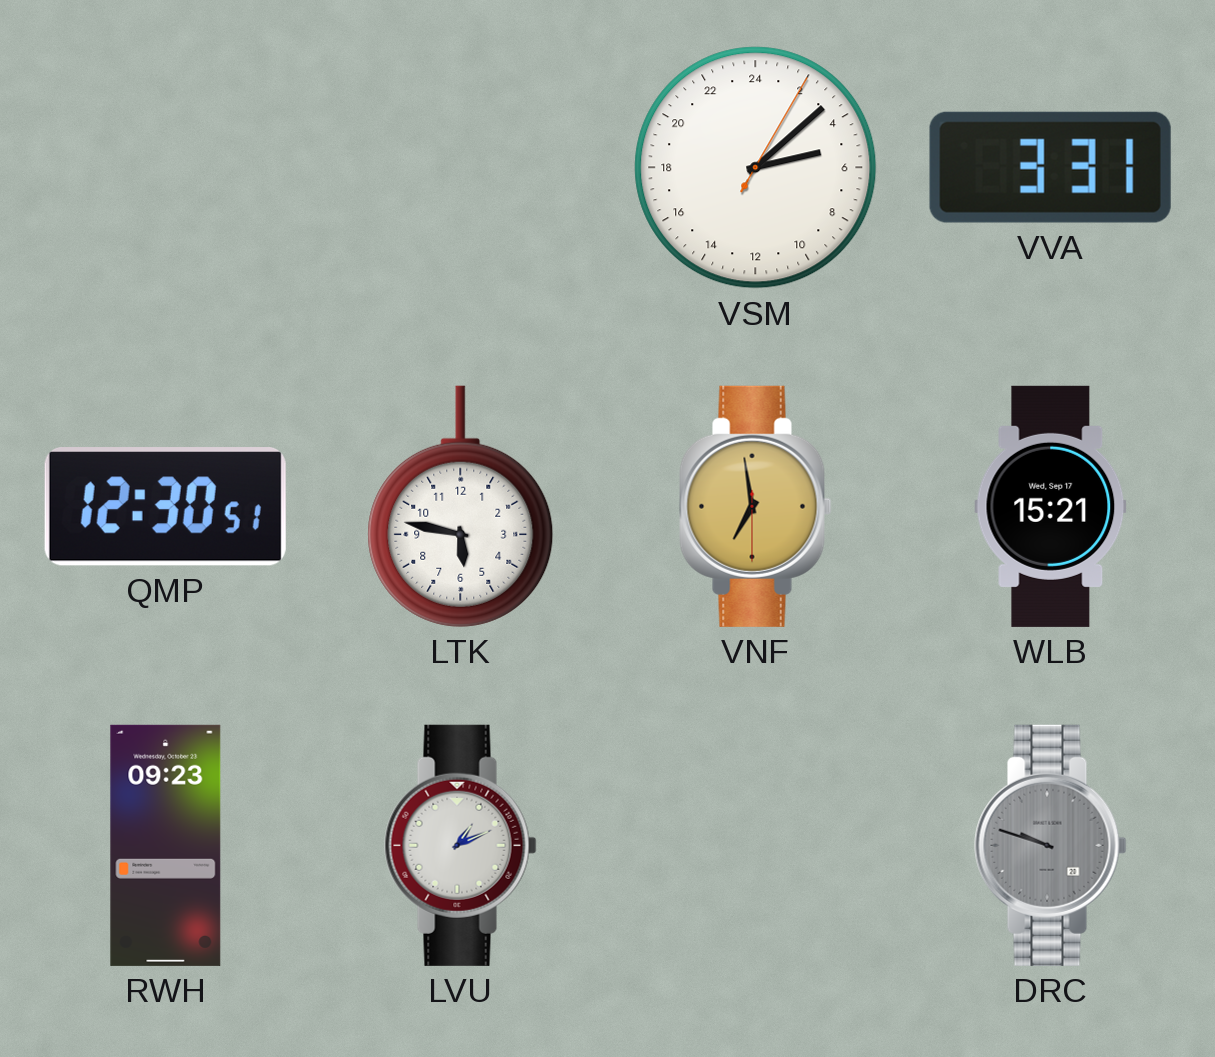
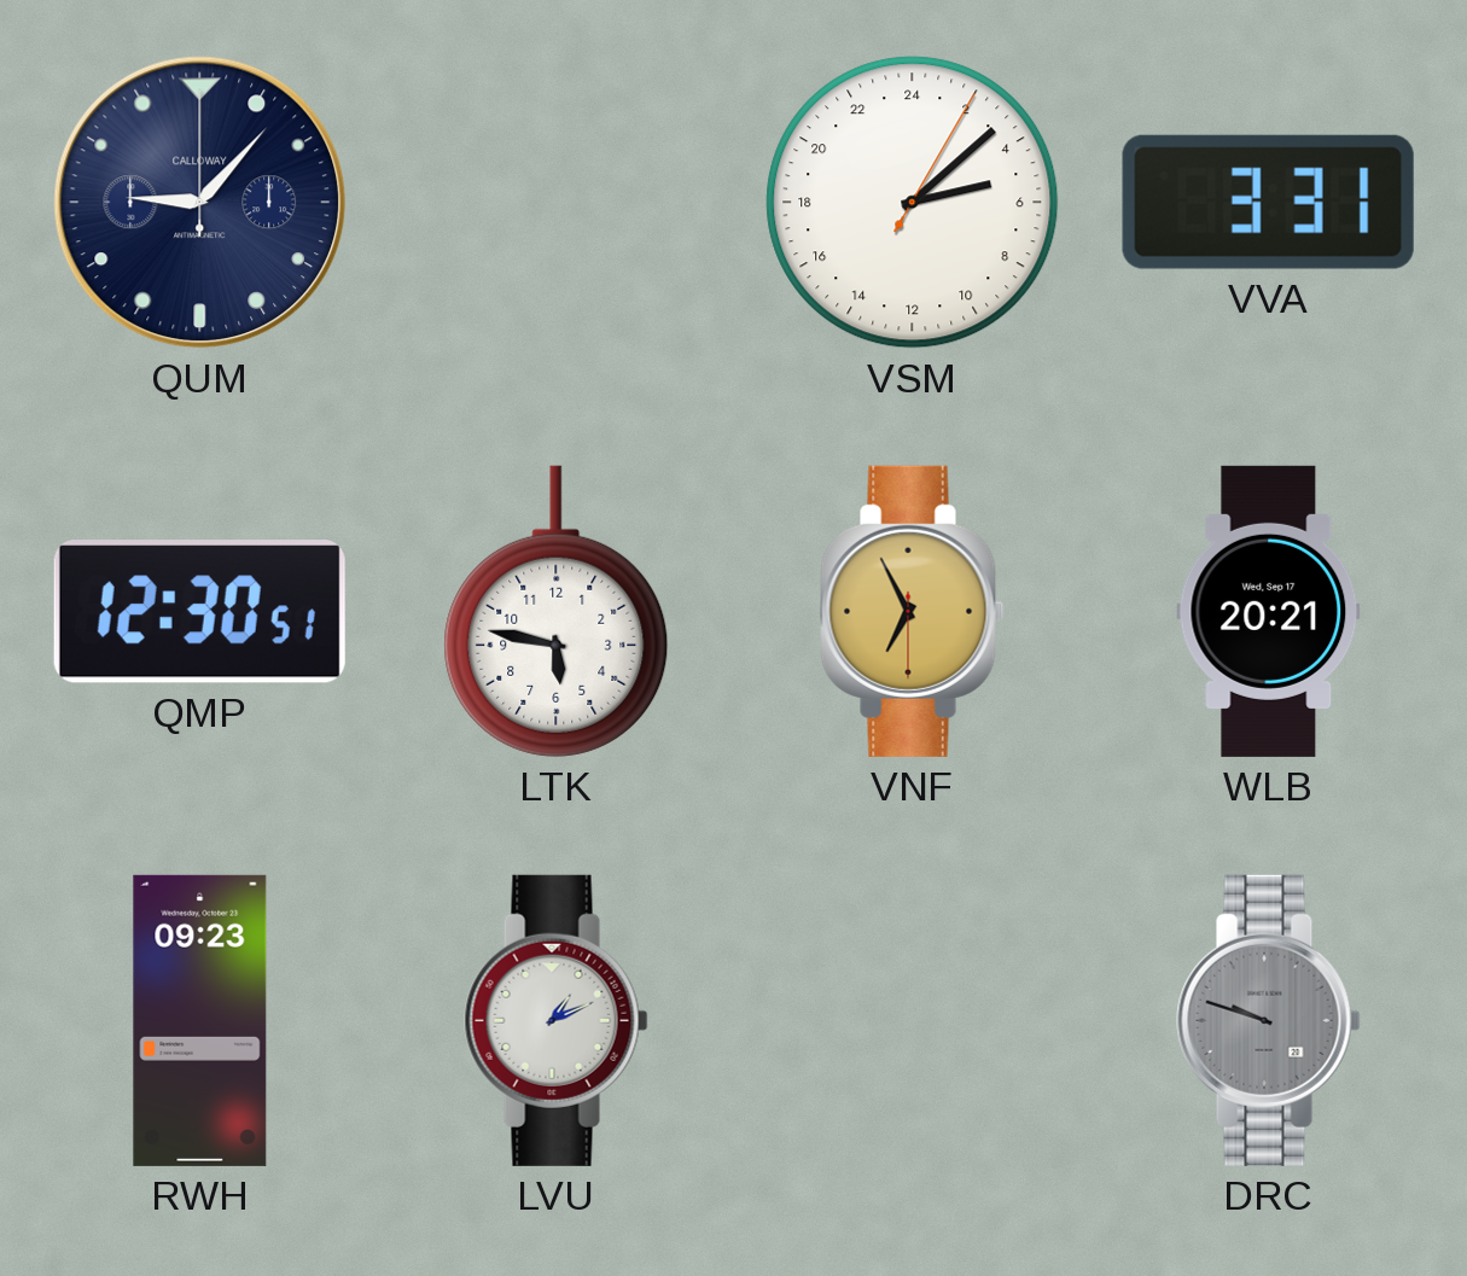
QUM: none -> 9:07
VNF: 6:58 -> 6:55
WLB: 15:21 -> 20:21
